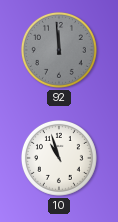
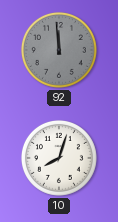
10: 10:57 -> 8:03
